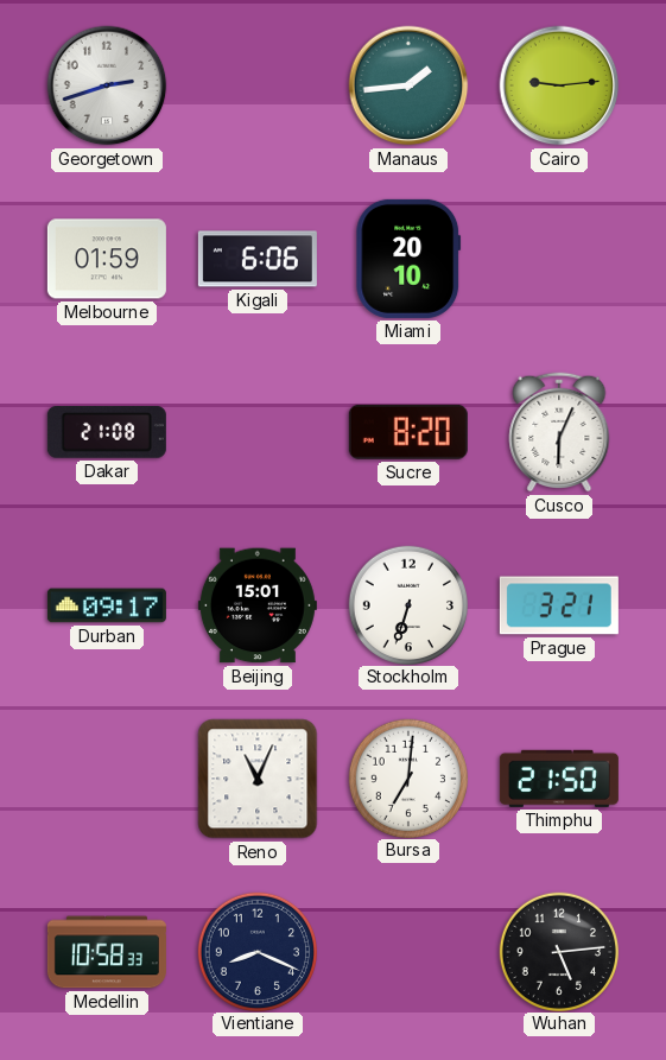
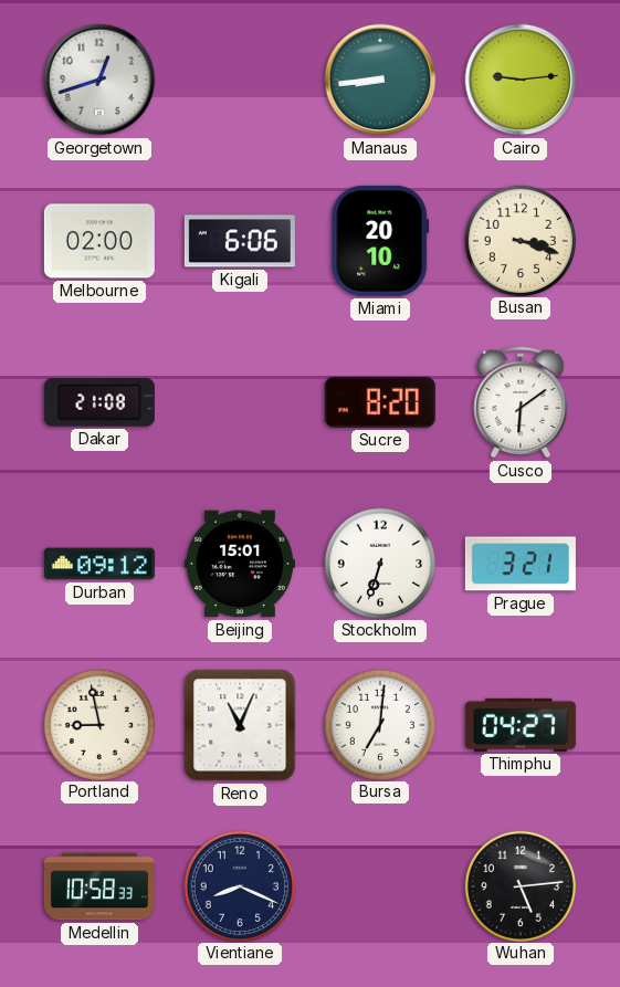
Georgetown: 2:42 -> 12:42
Manaus: 1:44 -> 8:44
Melbourne: 01:59 -> 02:00
Busan: none -> 3:18
Cusco: 6:04 -> 6:09
Durban: 09:17 -> 09:12
Portland: none -> 8:58
Thimphu: 21:50 -> 04:27
